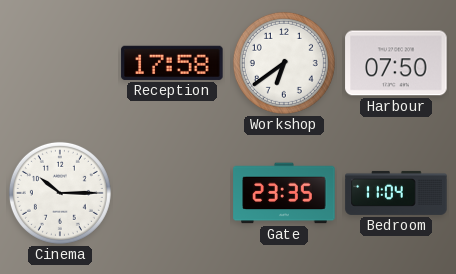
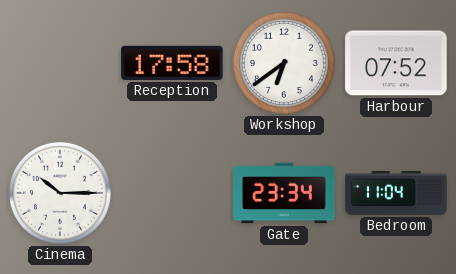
Harbour: 07:50 -> 07:52
Gate: 23:35 -> 23:34
